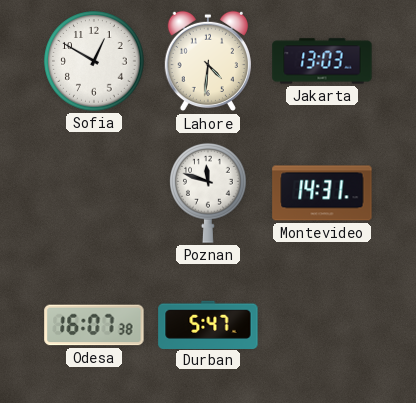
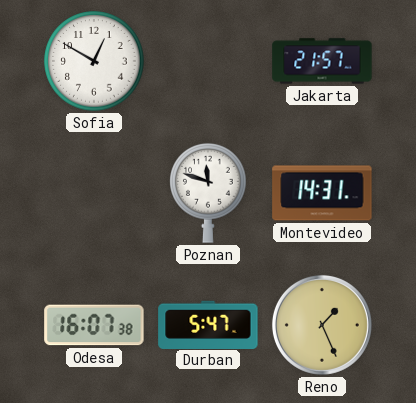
Lahore: 4:31 -> none
Jakarta: 13:03 -> 21:57
Reno: none -> 1:26
